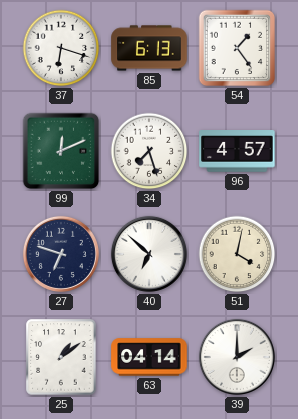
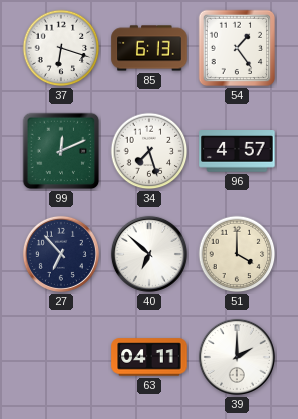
27: 6:48 -> 6:53
51: 4:02 -> 4:00
25: 1:09 -> none
63: 04:14 -> 04:11
